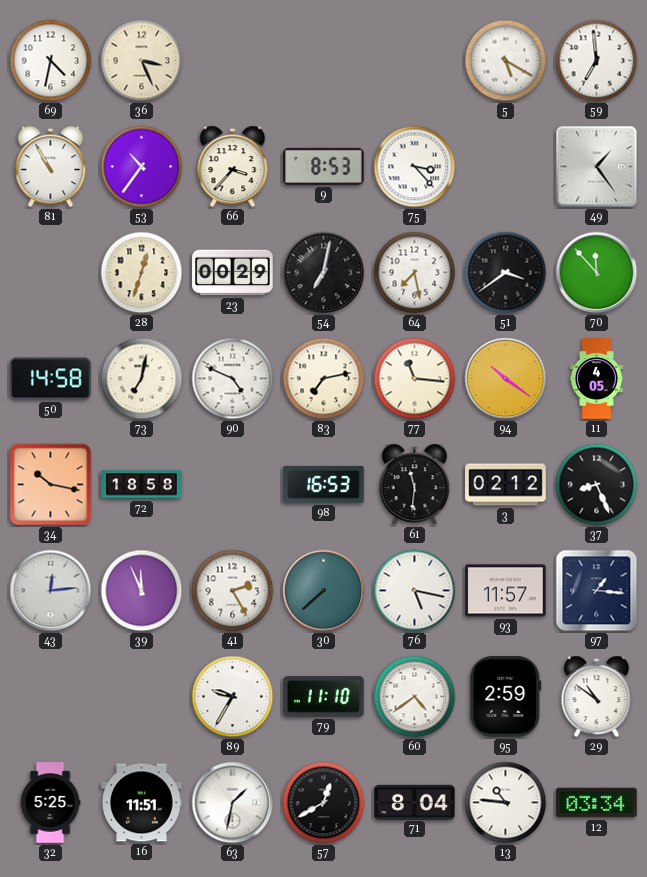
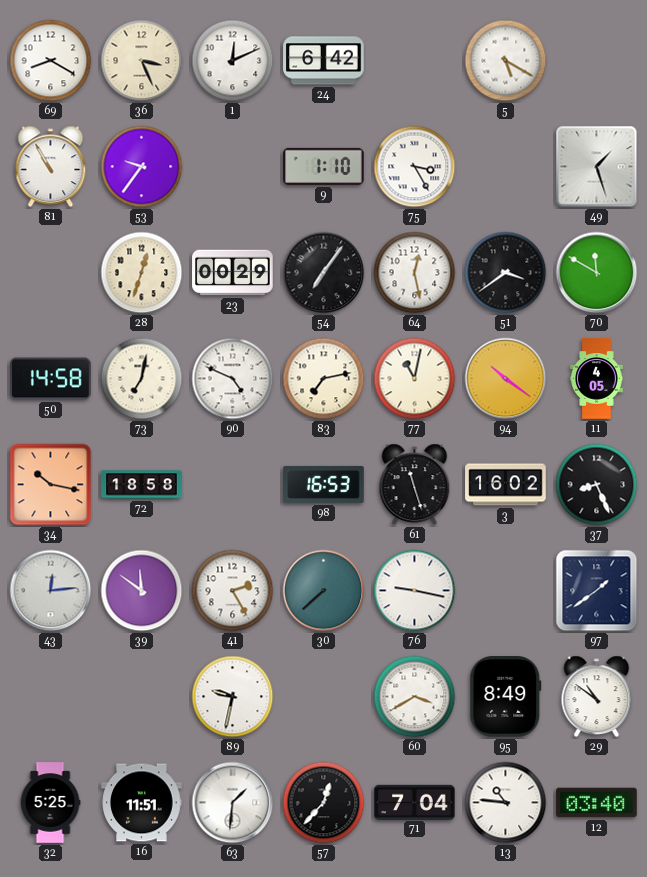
69: 4:32 -> 8:20
1: none -> 12:11
24: none -> 6:42
59: 6:59 -> none
53: 10:36 -> 9:36
66: 3:37 -> none
9: 8:53 -> 1:10
75: 3:23 -> 3:25
49: 1:24 -> 1:27
54: 7:02 -> 7:06
64: 7:28 -> 12:28
70: 11:53 -> 11:50
77: 11:16 -> 11:02
61: 11:31 -> 11:27
3: 02:12 -> 16:02
39: 11:56 -> 11:51
76: 5:17 -> 9:17
93: 11:57 -> none
97: 1:16 -> 1:39
89: 9:35 -> 9:32
79: 11:10 -> none
60: 4:39 -> 3:40
95: 2:59 -> 8:49
63: 1:32 -> 1:31
57: 12:40 -> 12:37
71: 8:04 -> 7:04
12: 03:34 -> 03:40
